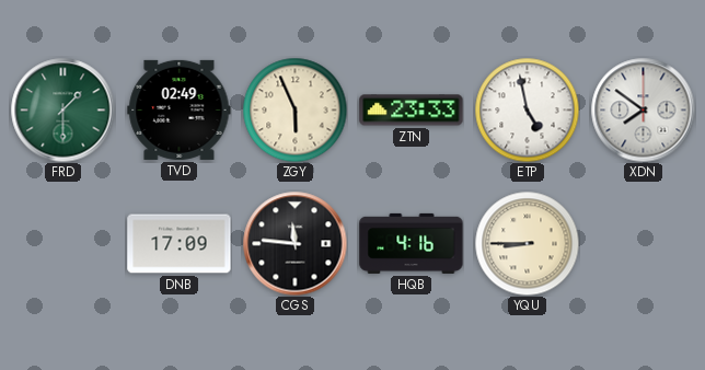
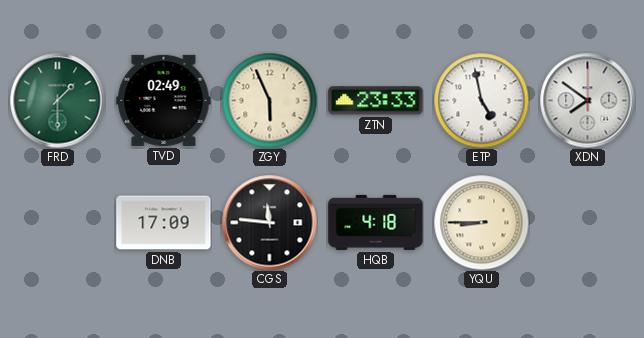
HQB: 4:16 -> 4:18
